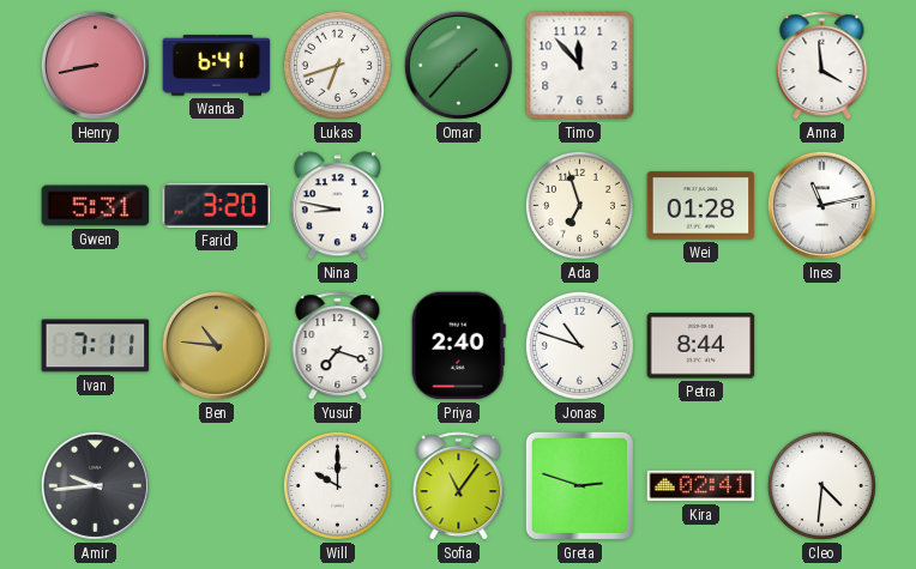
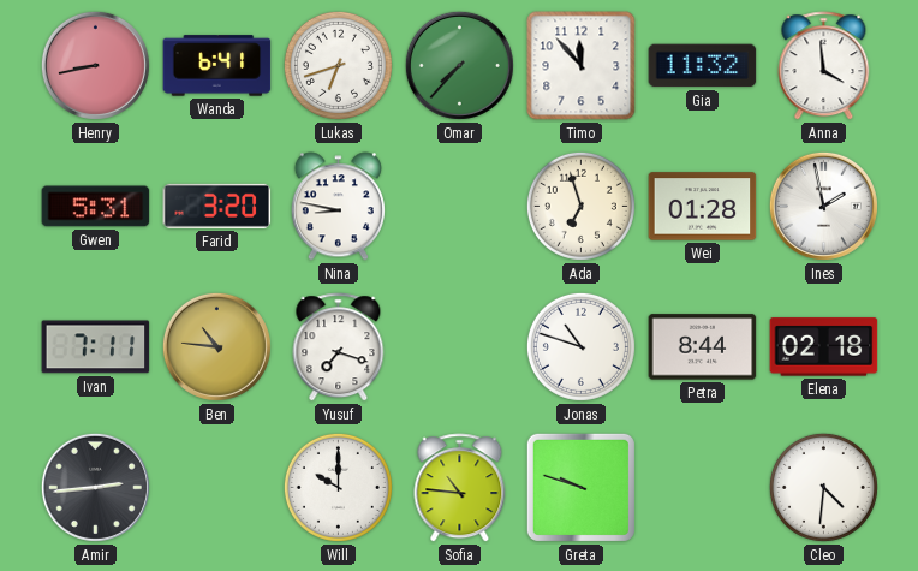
Omar: 1:37 -> 7:37
Gia: none -> 11:32
Ines: 11:13 -> 1:58
Priya: 2:40 -> none
Elena: none -> 02:18
Amir: 9:44 -> 2:44
Sofia: 11:06 -> 10:46
Greta: 2:48 -> 9:48
Kira: 02:41 -> none
